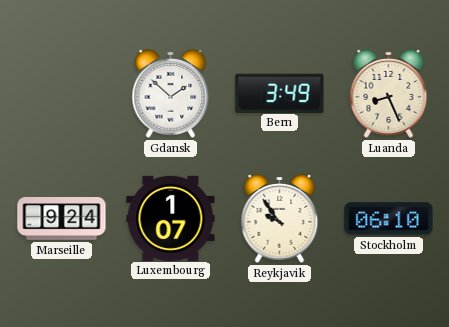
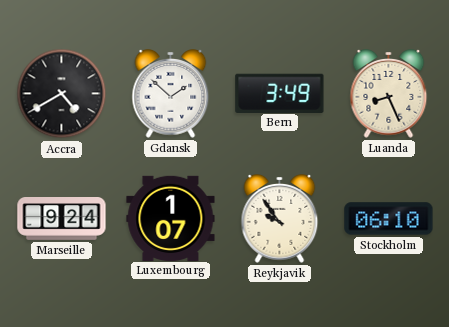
Accra: none -> 4:40
